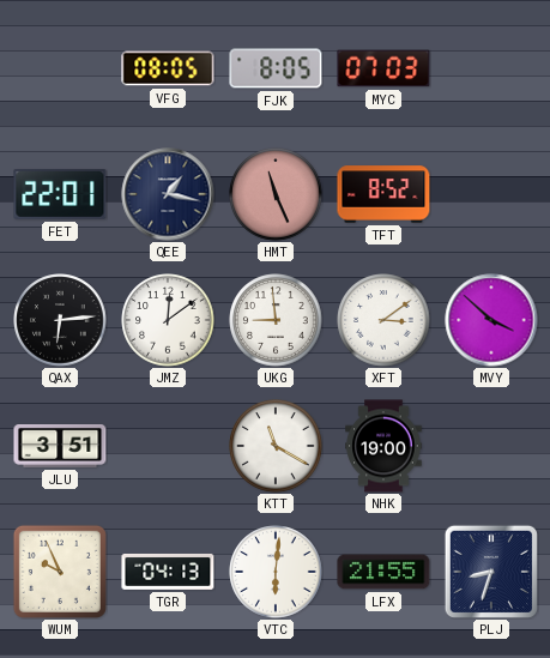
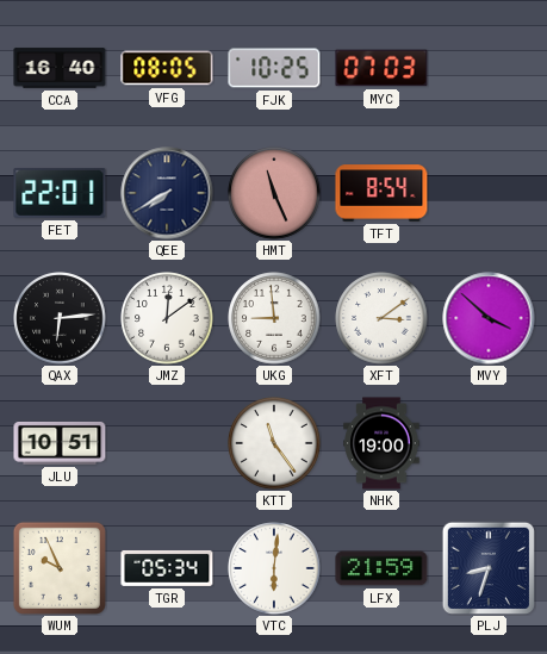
CCA: none -> 16:40
FJK: 8:05 -> 10:25
QEE: 1:17 -> 7:40
TFT: 8:52 -> 8:54
JLU: 3:51 -> 10:51
KTT: 11:20 -> 11:24
TGR: 04:13 -> 05:34
LFX: 21:55 -> 21:59
